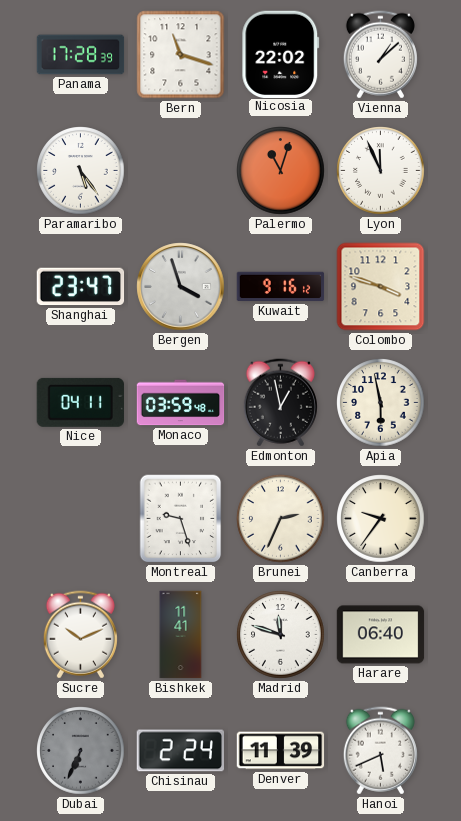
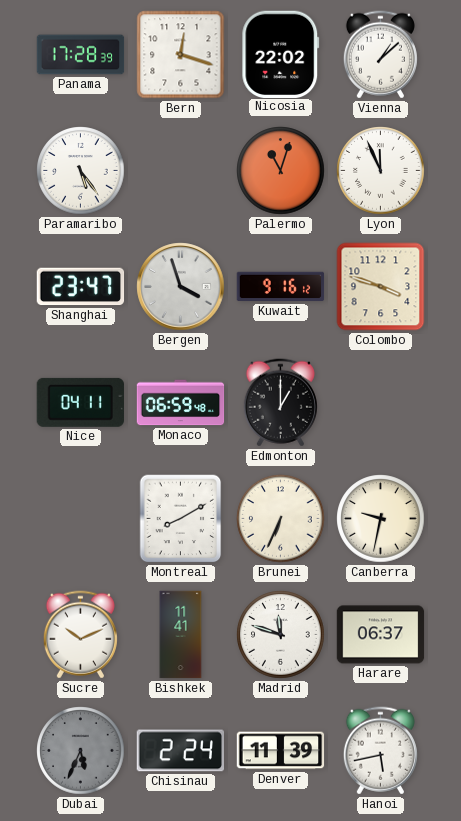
Bern: 11:18 -> 12:18
Monaco: 03:59 -> 06:59
Edmonton: 12:58 -> 1:00
Apia: 5:58 -> none
Montreal: 9:27 -> 8:10
Brunei: 2:34 -> 6:34
Canberra: 9:36 -> 9:32
Harare: 06:40 -> 06:37
Dubai: 6:34 -> 5:34
Hanoi: 5:41 -> 5:43
